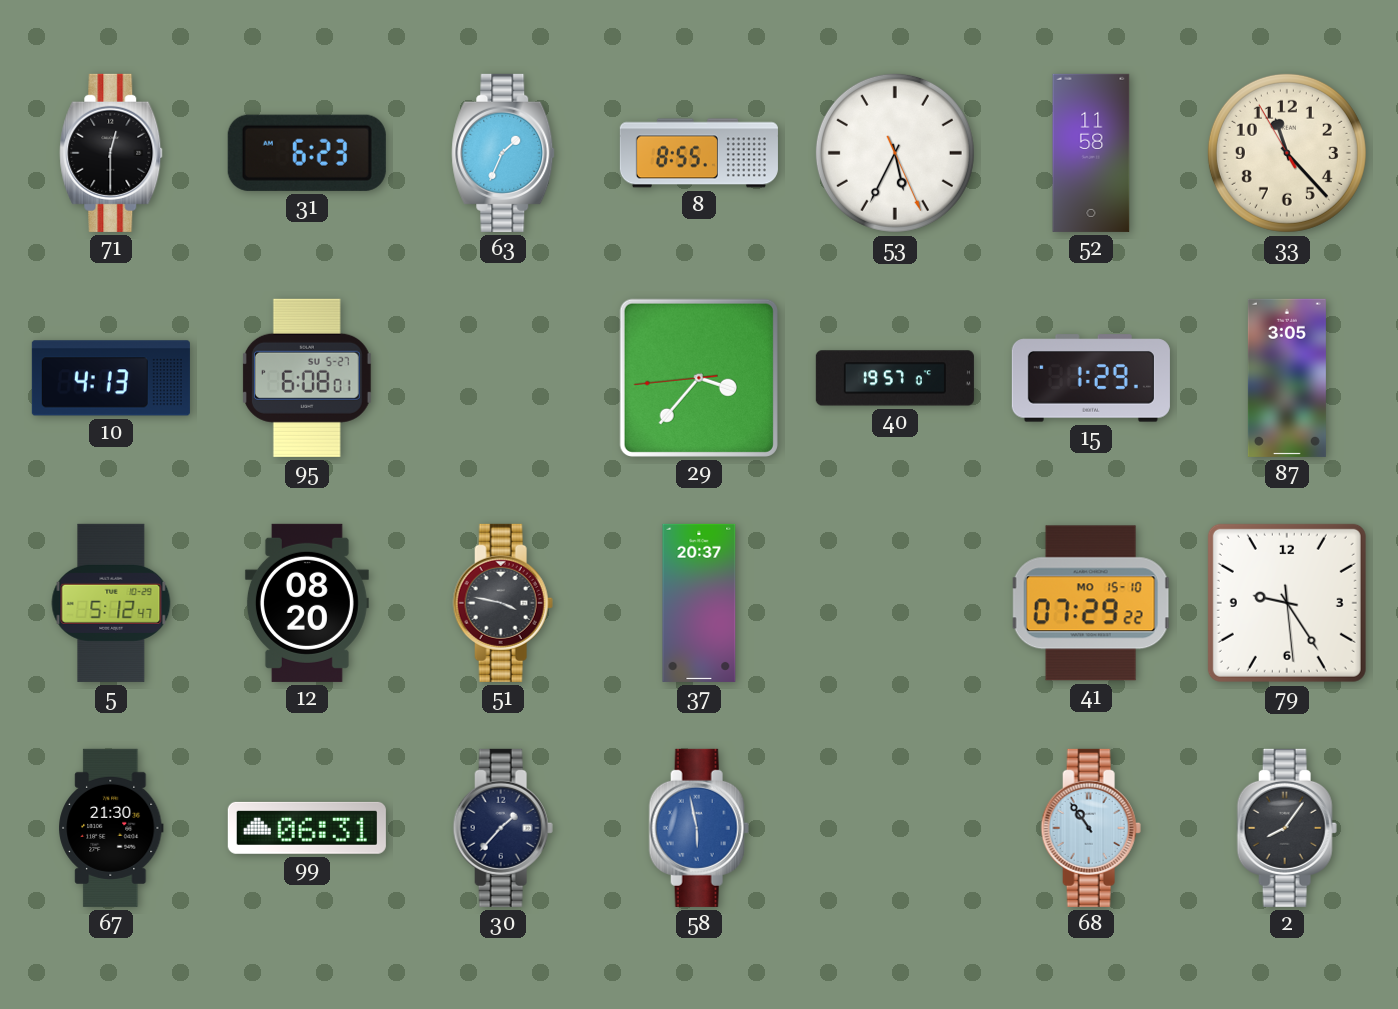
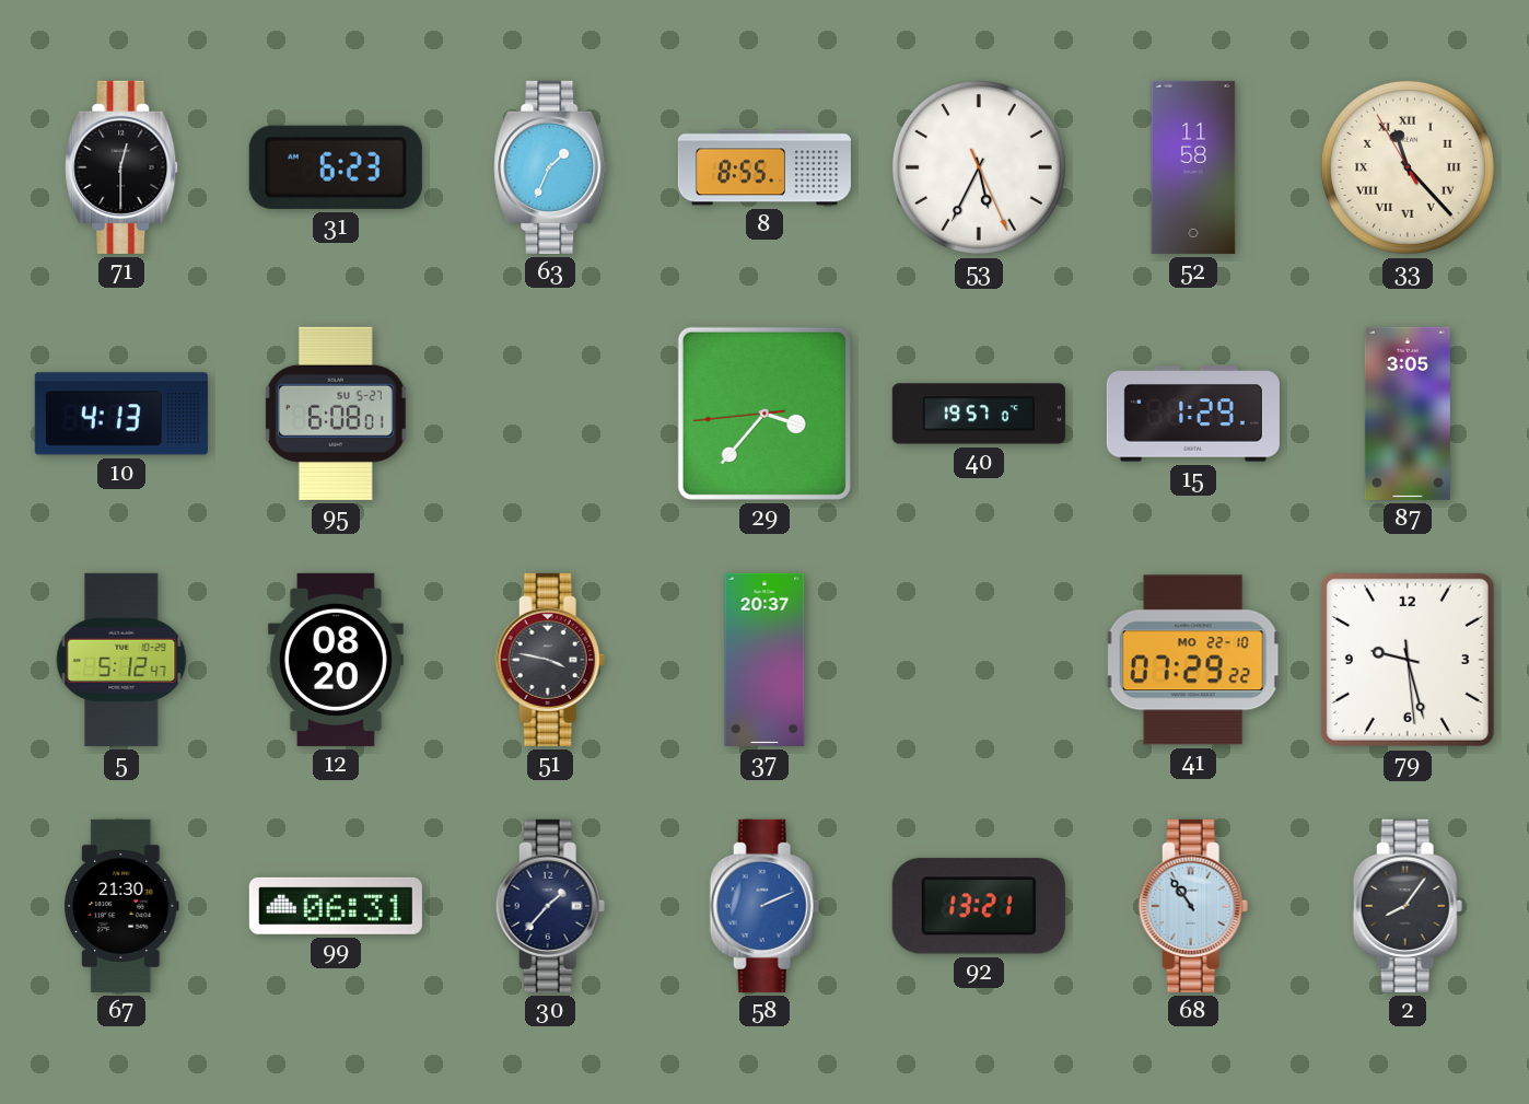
33 numerals: Arabic -> Roman
41 date: MO 15-10 -> MO 22-10
79: 9:24 -> 9:27
58: 5:58 -> 2:11
92: none -> 13:21
